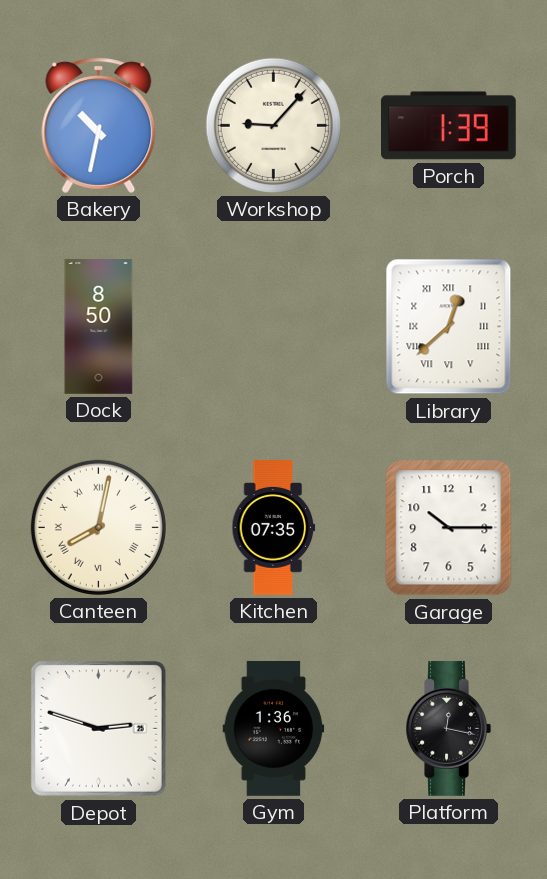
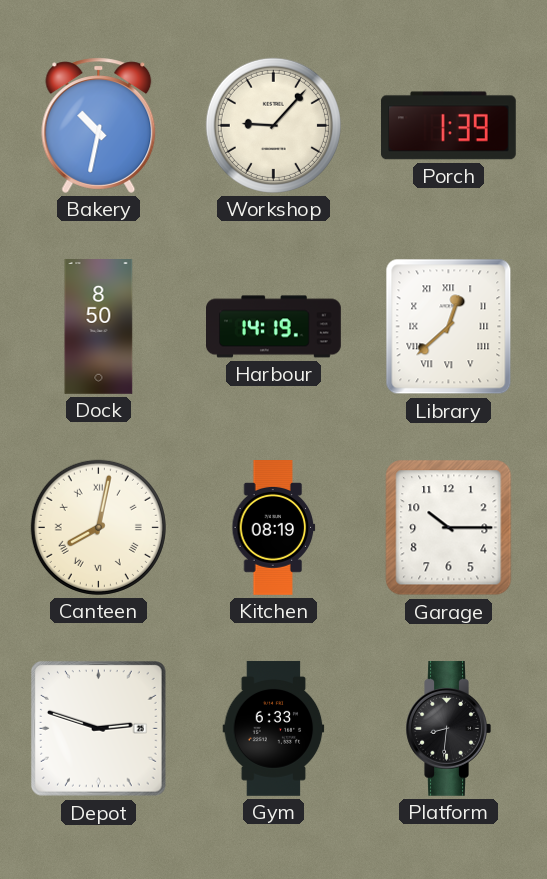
Harbour: none -> 14:19
Kitchen: 07:35 -> 08:19
Gym: 1:36 -> 6:33
Platform: 12:17 -> 8:31
